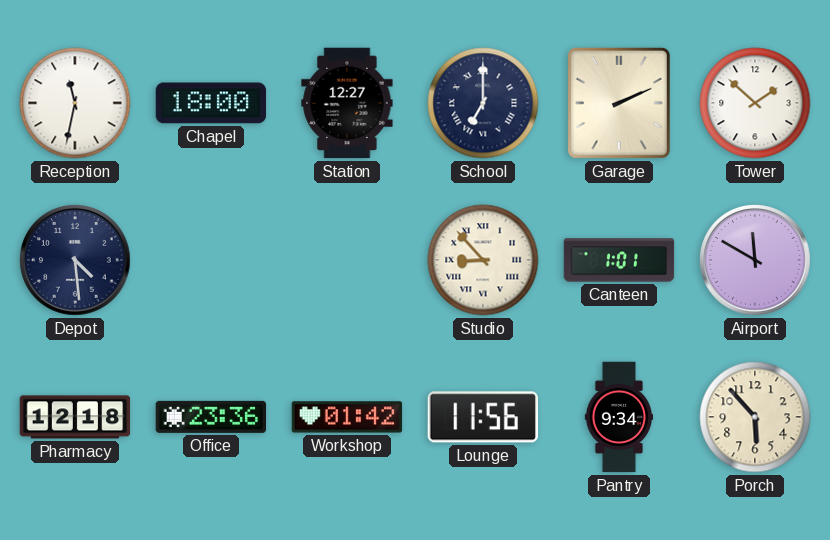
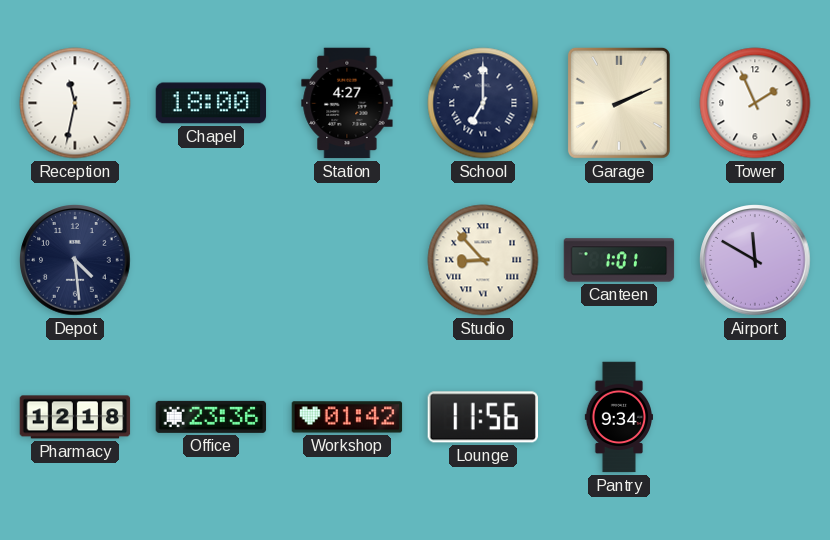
Station: 12:27 -> 4:27
Tower: 1:52 -> 1:56
Porch: 5:53 -> none
